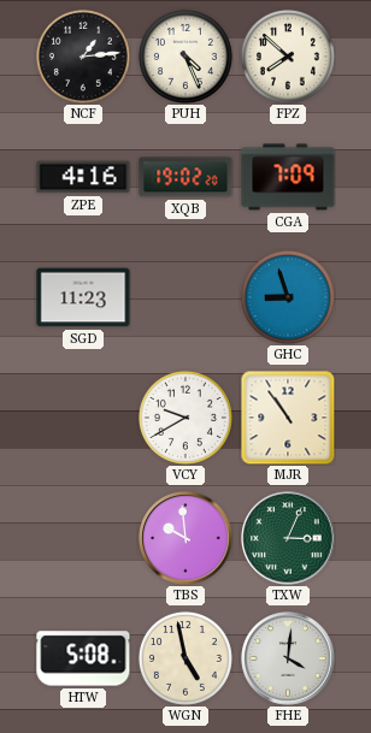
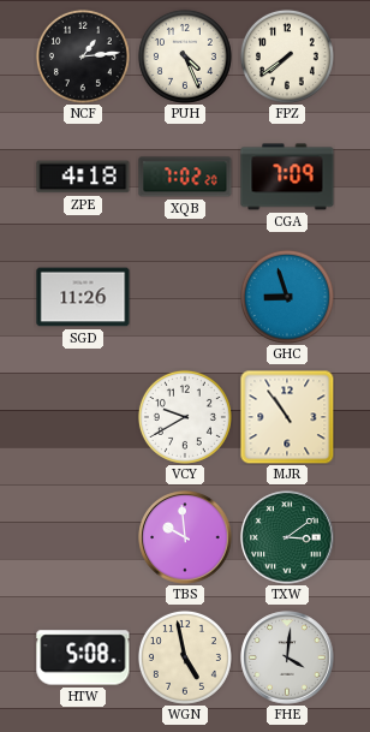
FPZ: 7:52 -> 7:39
ZPE: 4:16 -> 4:18
XQB: 19:02 -> 7:02
SGD: 11:23 -> 11:26
TXW: 3:04 -> 3:09
